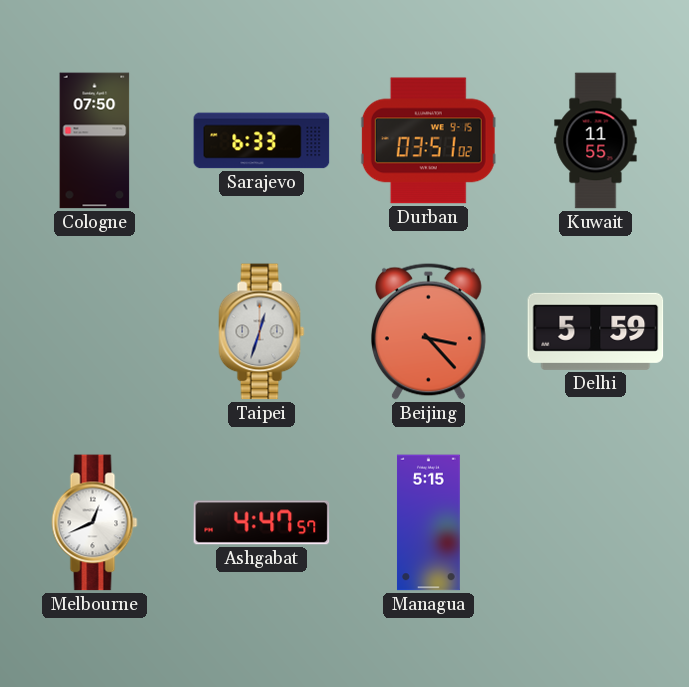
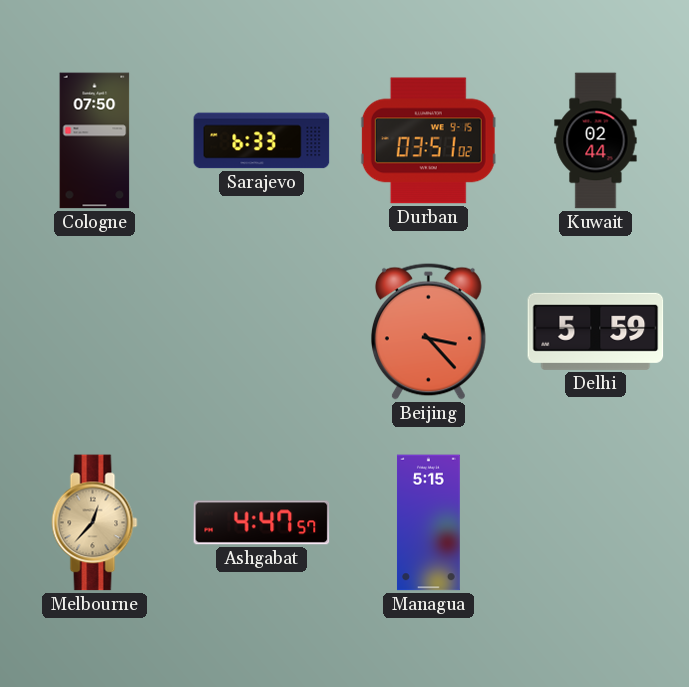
Kuwait: 11:55 -> 02:44
Taipei: 12:33 -> none
Melbourne: 12:41 -> 12:37
Melbourne dial: white -> champagne
